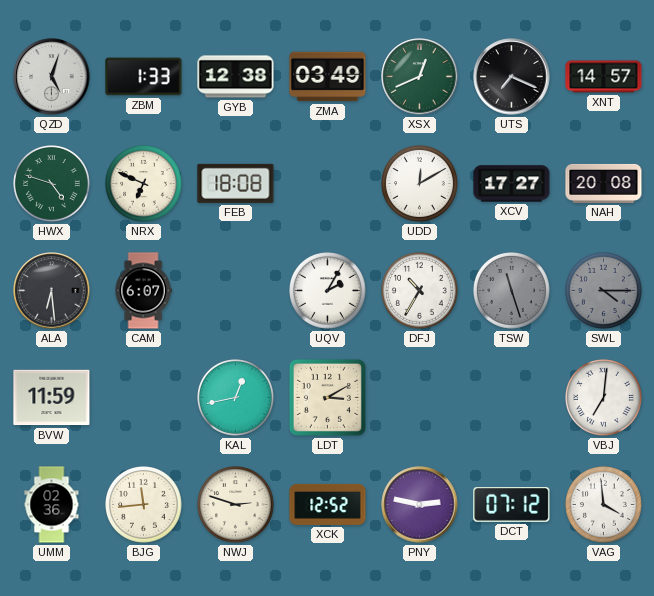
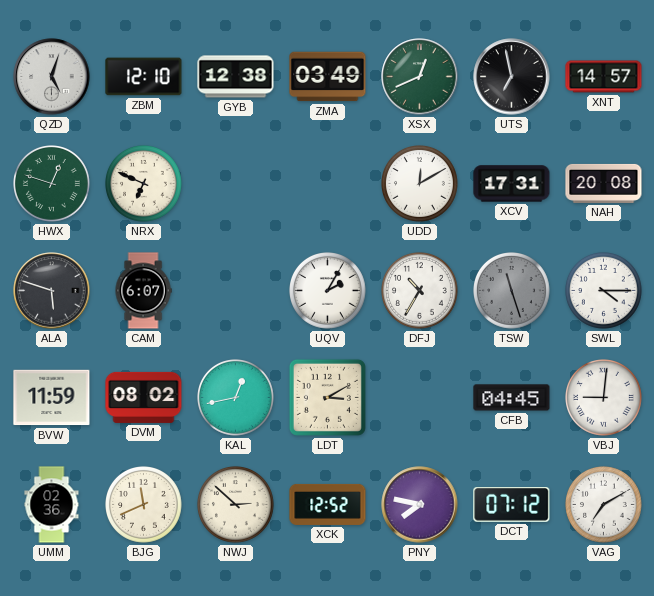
ZBM: 1:33 -> 12:10
UTS: 7:19 -> 6:58
HWX: 4:48 -> 12:48
FEB: 18:08 -> none
XCV: 17:27 -> 17:31
ALA: 6:29 -> 5:48
SWL dial: grey -> white
DVM: none -> 08:02
CFB: none -> 04:45
VBJ: 7:01 -> 9:01
BJG: 11:44 -> 11:41
NWJ: 2:48 -> 2:52
PNY: 2:47 -> 7:47
VAG: 3:59 -> 7:10
